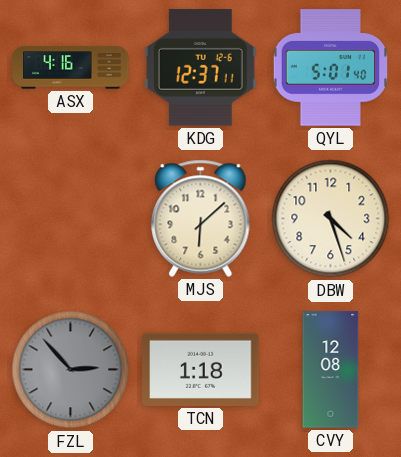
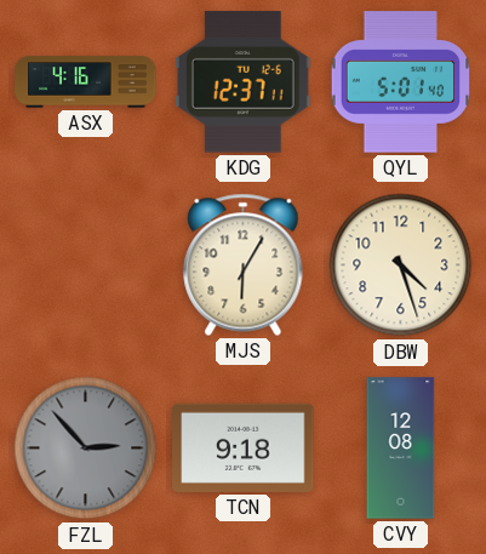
MJS: 6:08 -> 6:05
TCN: 1:18 -> 9:18
